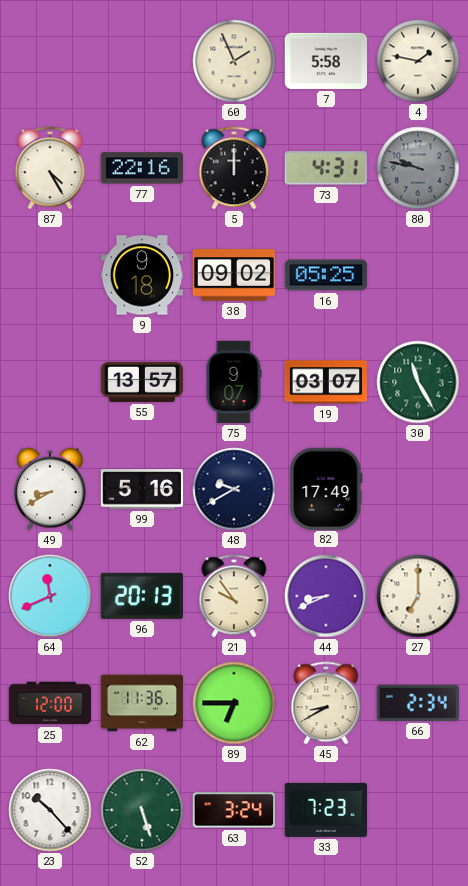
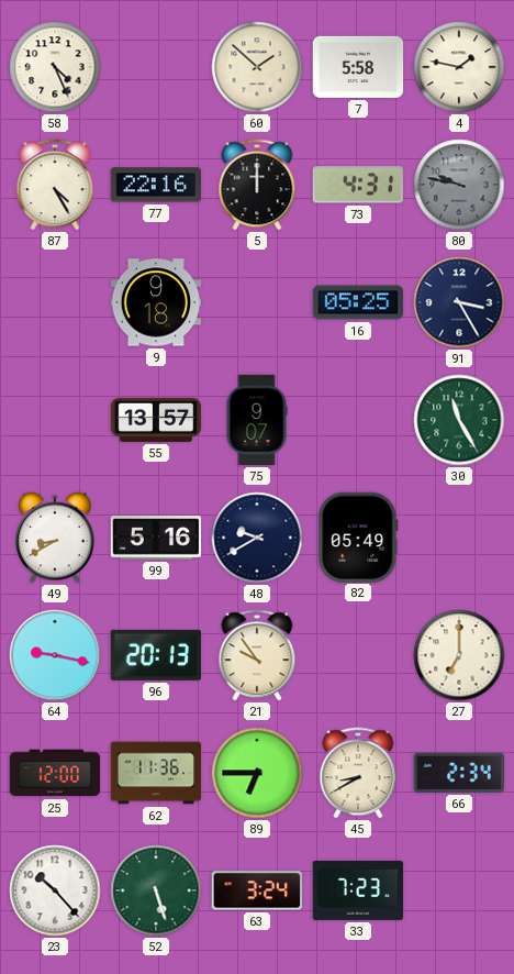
58: none -> 4:26
60: 1:56 -> 1:52
38: 09:02 -> none
91: none -> 3:25
19: 03:07 -> none
82: 17:49 -> 05:49
64: 11:41 -> 9:17
44: 8:41 -> none
